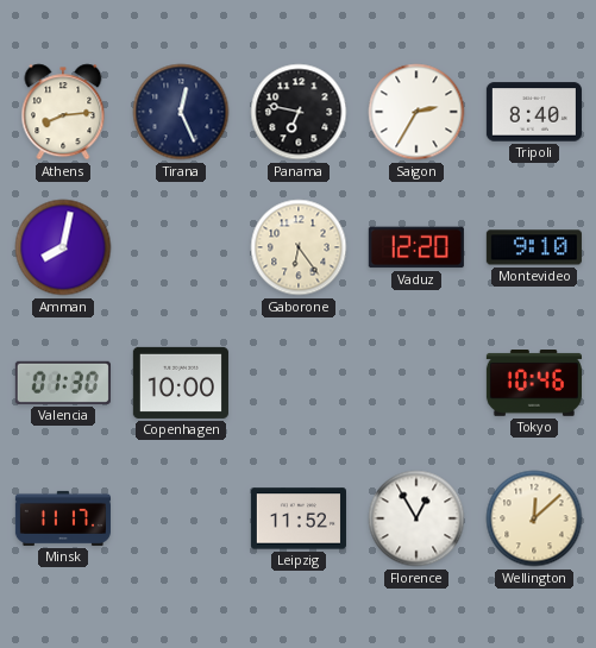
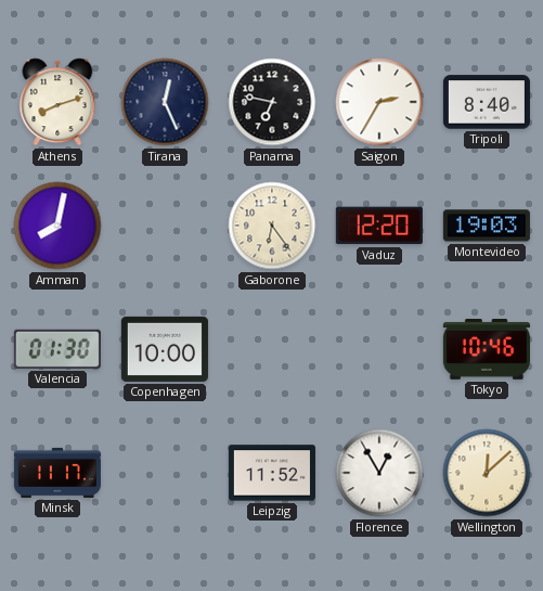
Athens: 8:14 -> 8:12
Montevideo: 9:10 -> 19:03
